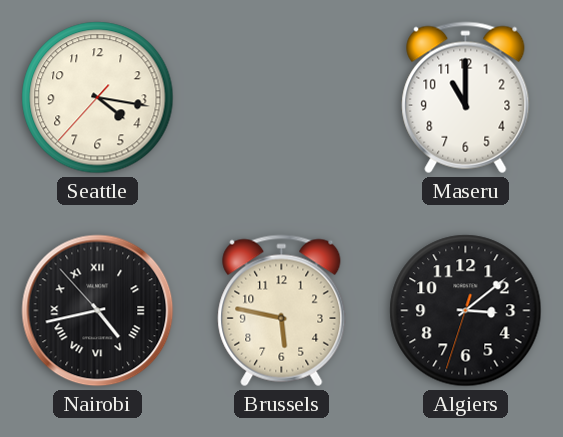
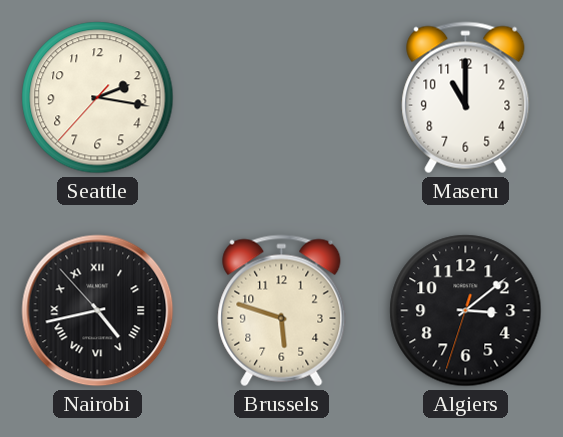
Seattle: 4:16 -> 2:16
Brussels: 5:47 -> 5:48
